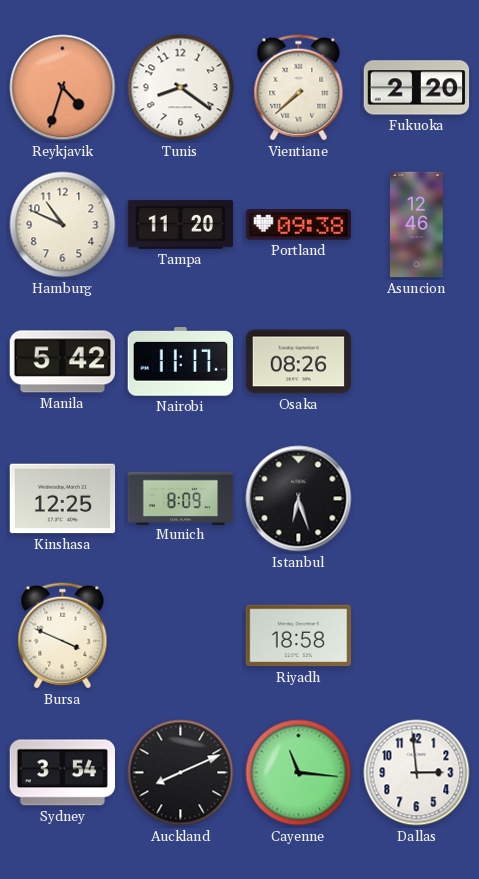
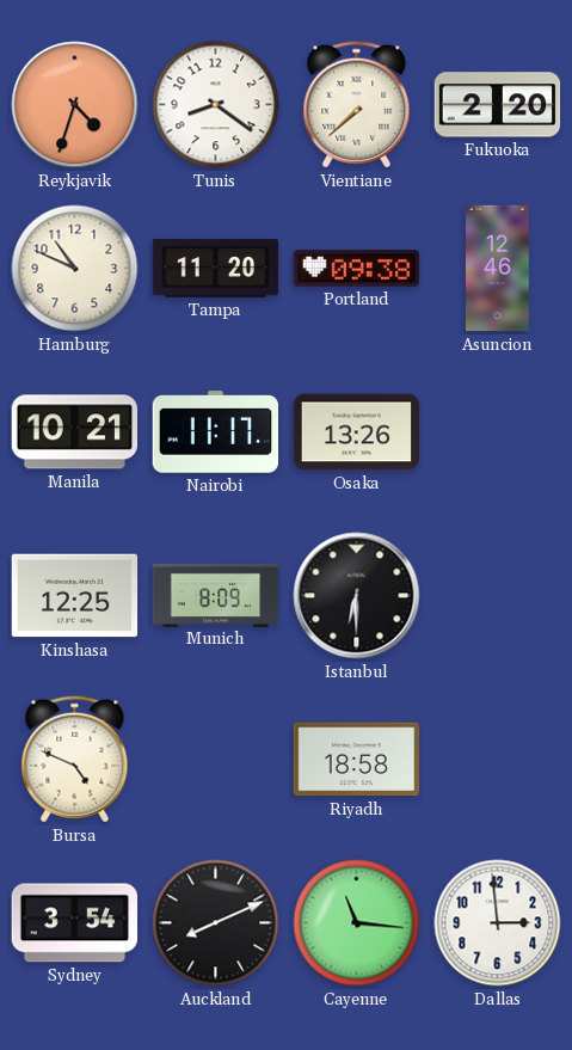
Manila: 5:42 -> 10:21
Osaka: 08:26 -> 13:26
Istanbul: 6:27 -> 6:30
Bursa: 3:49 -> 4:49
